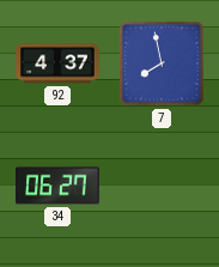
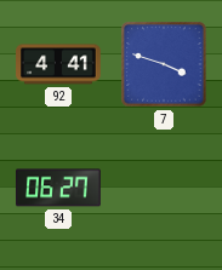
92: 4:37 -> 4:41
7: 7:58 -> 3:48
